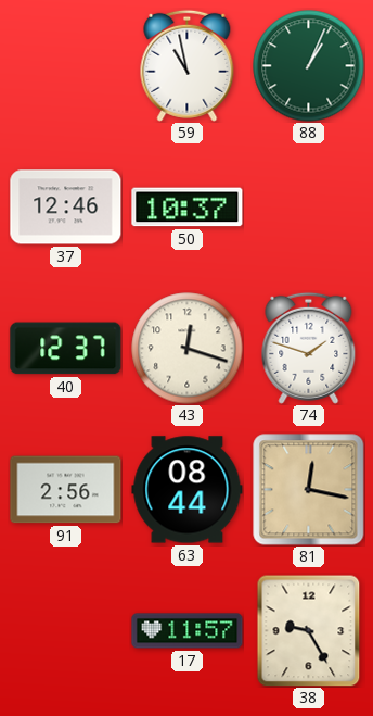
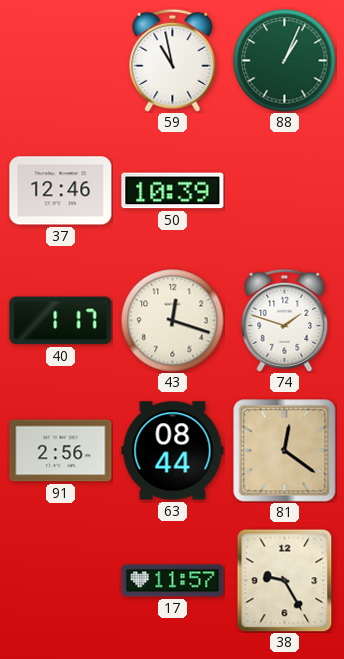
50: 10:37 -> 10:39
40: 12:37 -> 1:17
81: 12:17 -> 12:21
